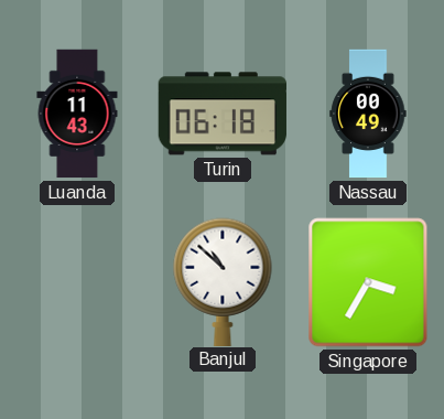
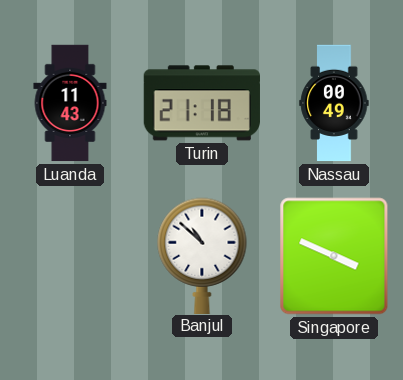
Turin: 06:18 -> 21:18
Singapore: 3:35 -> 3:49
